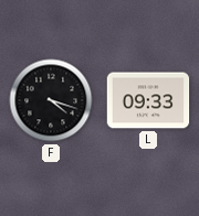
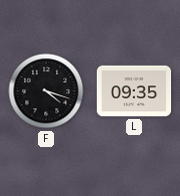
L: 09:33 -> 09:35
